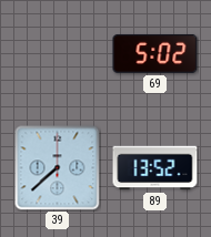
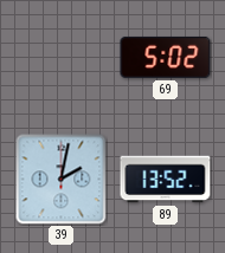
39: 7:38 -> 2:02
